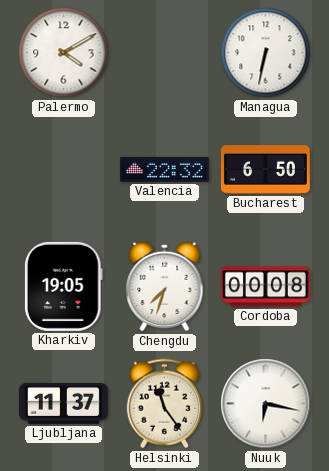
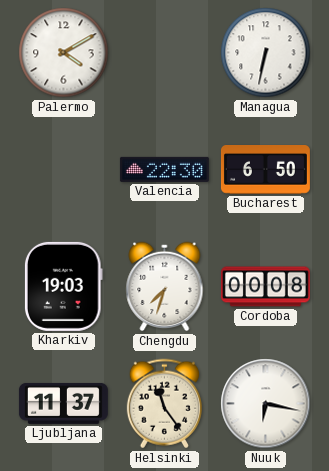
Valencia: 22:32 -> 22:30
Kharkiv: 19:05 -> 19:03
